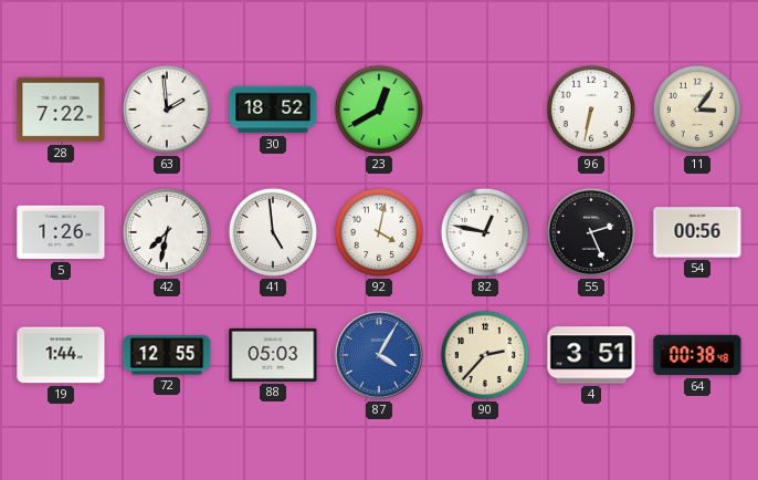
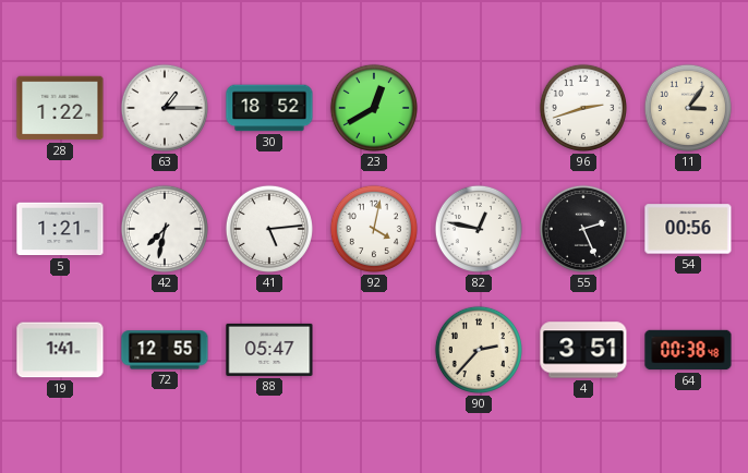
28: 7:22 -> 1:22
63: 1:59 -> 1:15
96: 6:32 -> 2:42
5: 1:26 -> 1:21
41: 4:59 -> 5:14
19: 1:44 -> 1:41
88: 05:03 -> 05:47
87: 4:05 -> none
